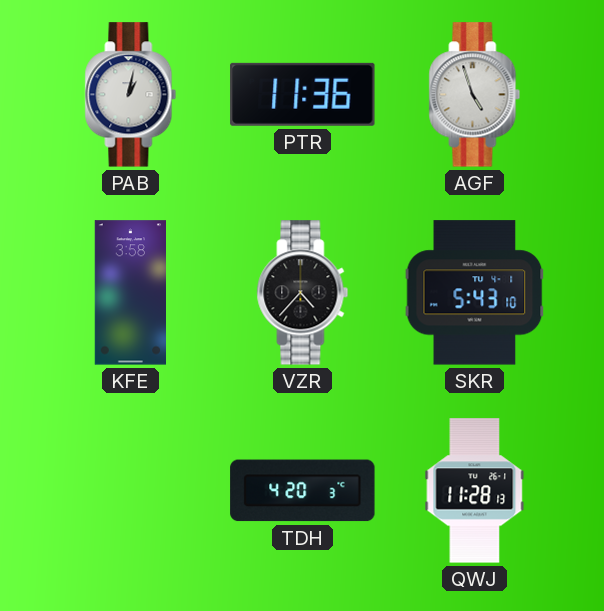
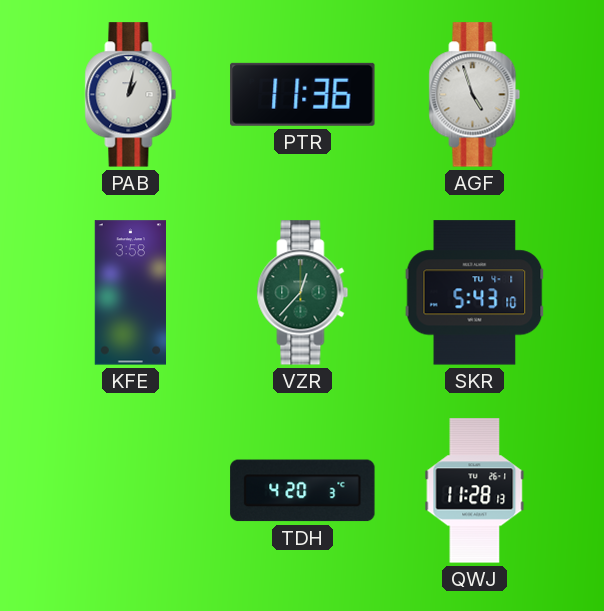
VZR: 4:37 -> 12:37
VZR dial: black -> green
